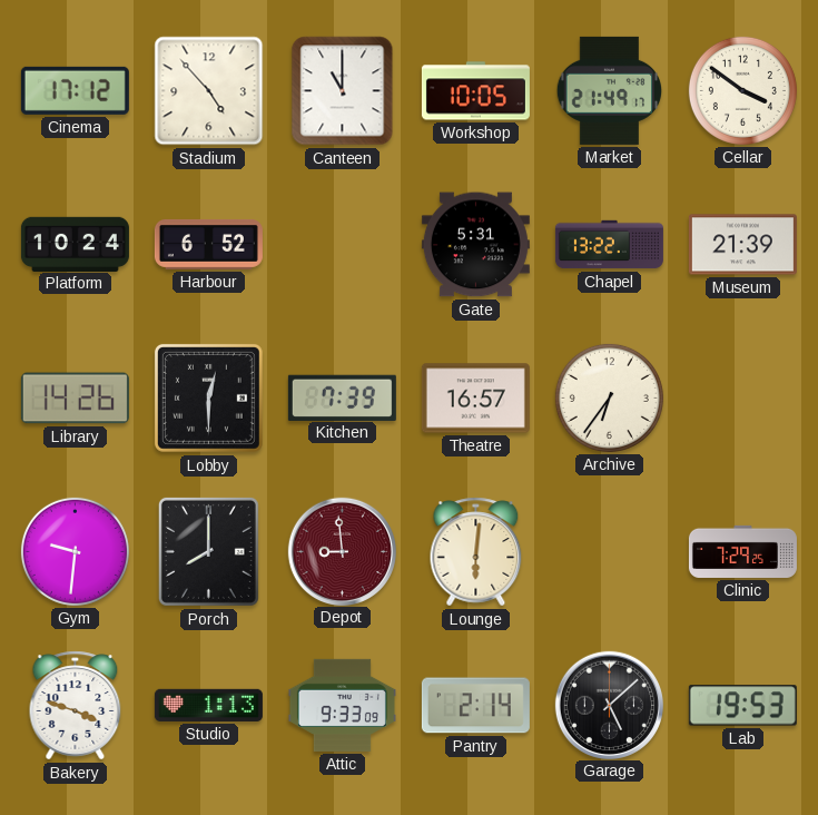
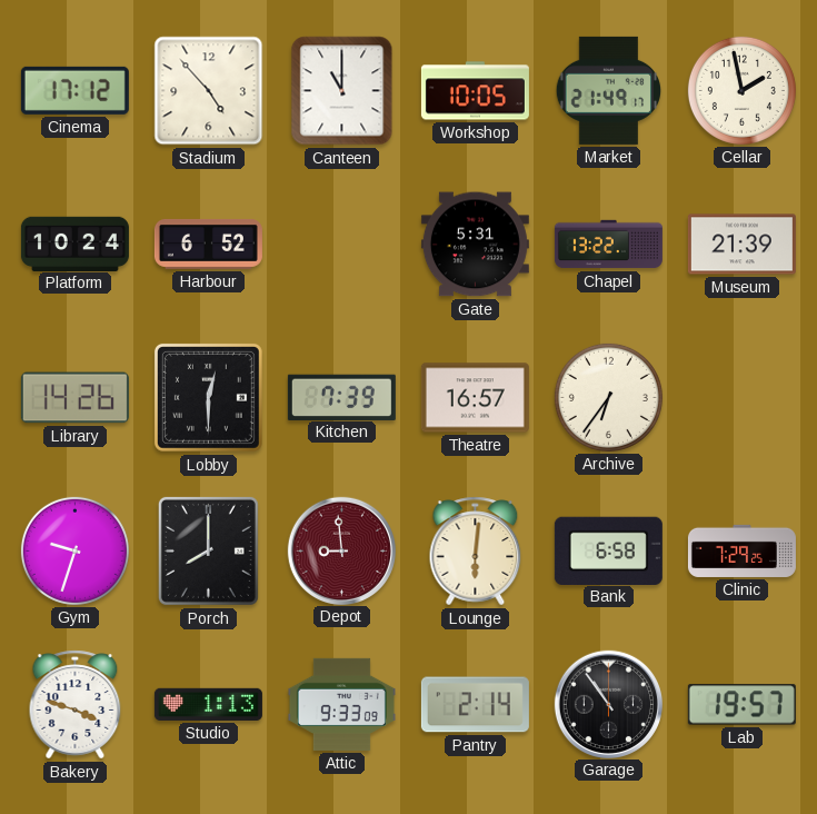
Cellar: 3:51 -> 1:58
Gym: 9:31 -> 9:33
Bank: none -> 6:58
Garage: 5:08 -> 10:54
Lab: 19:53 -> 19:57
